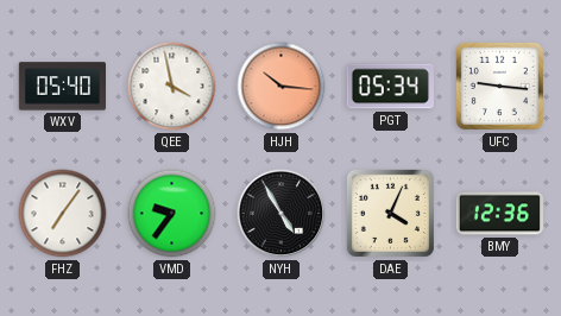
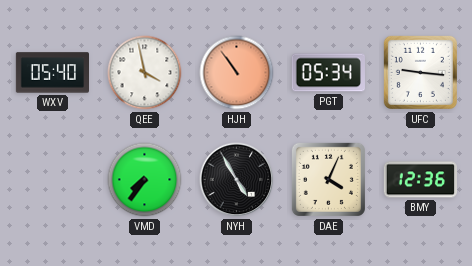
HJH: 10:16 -> 10:54
FHZ: 7:06 -> none
VMD: 9:36 -> 7:36
